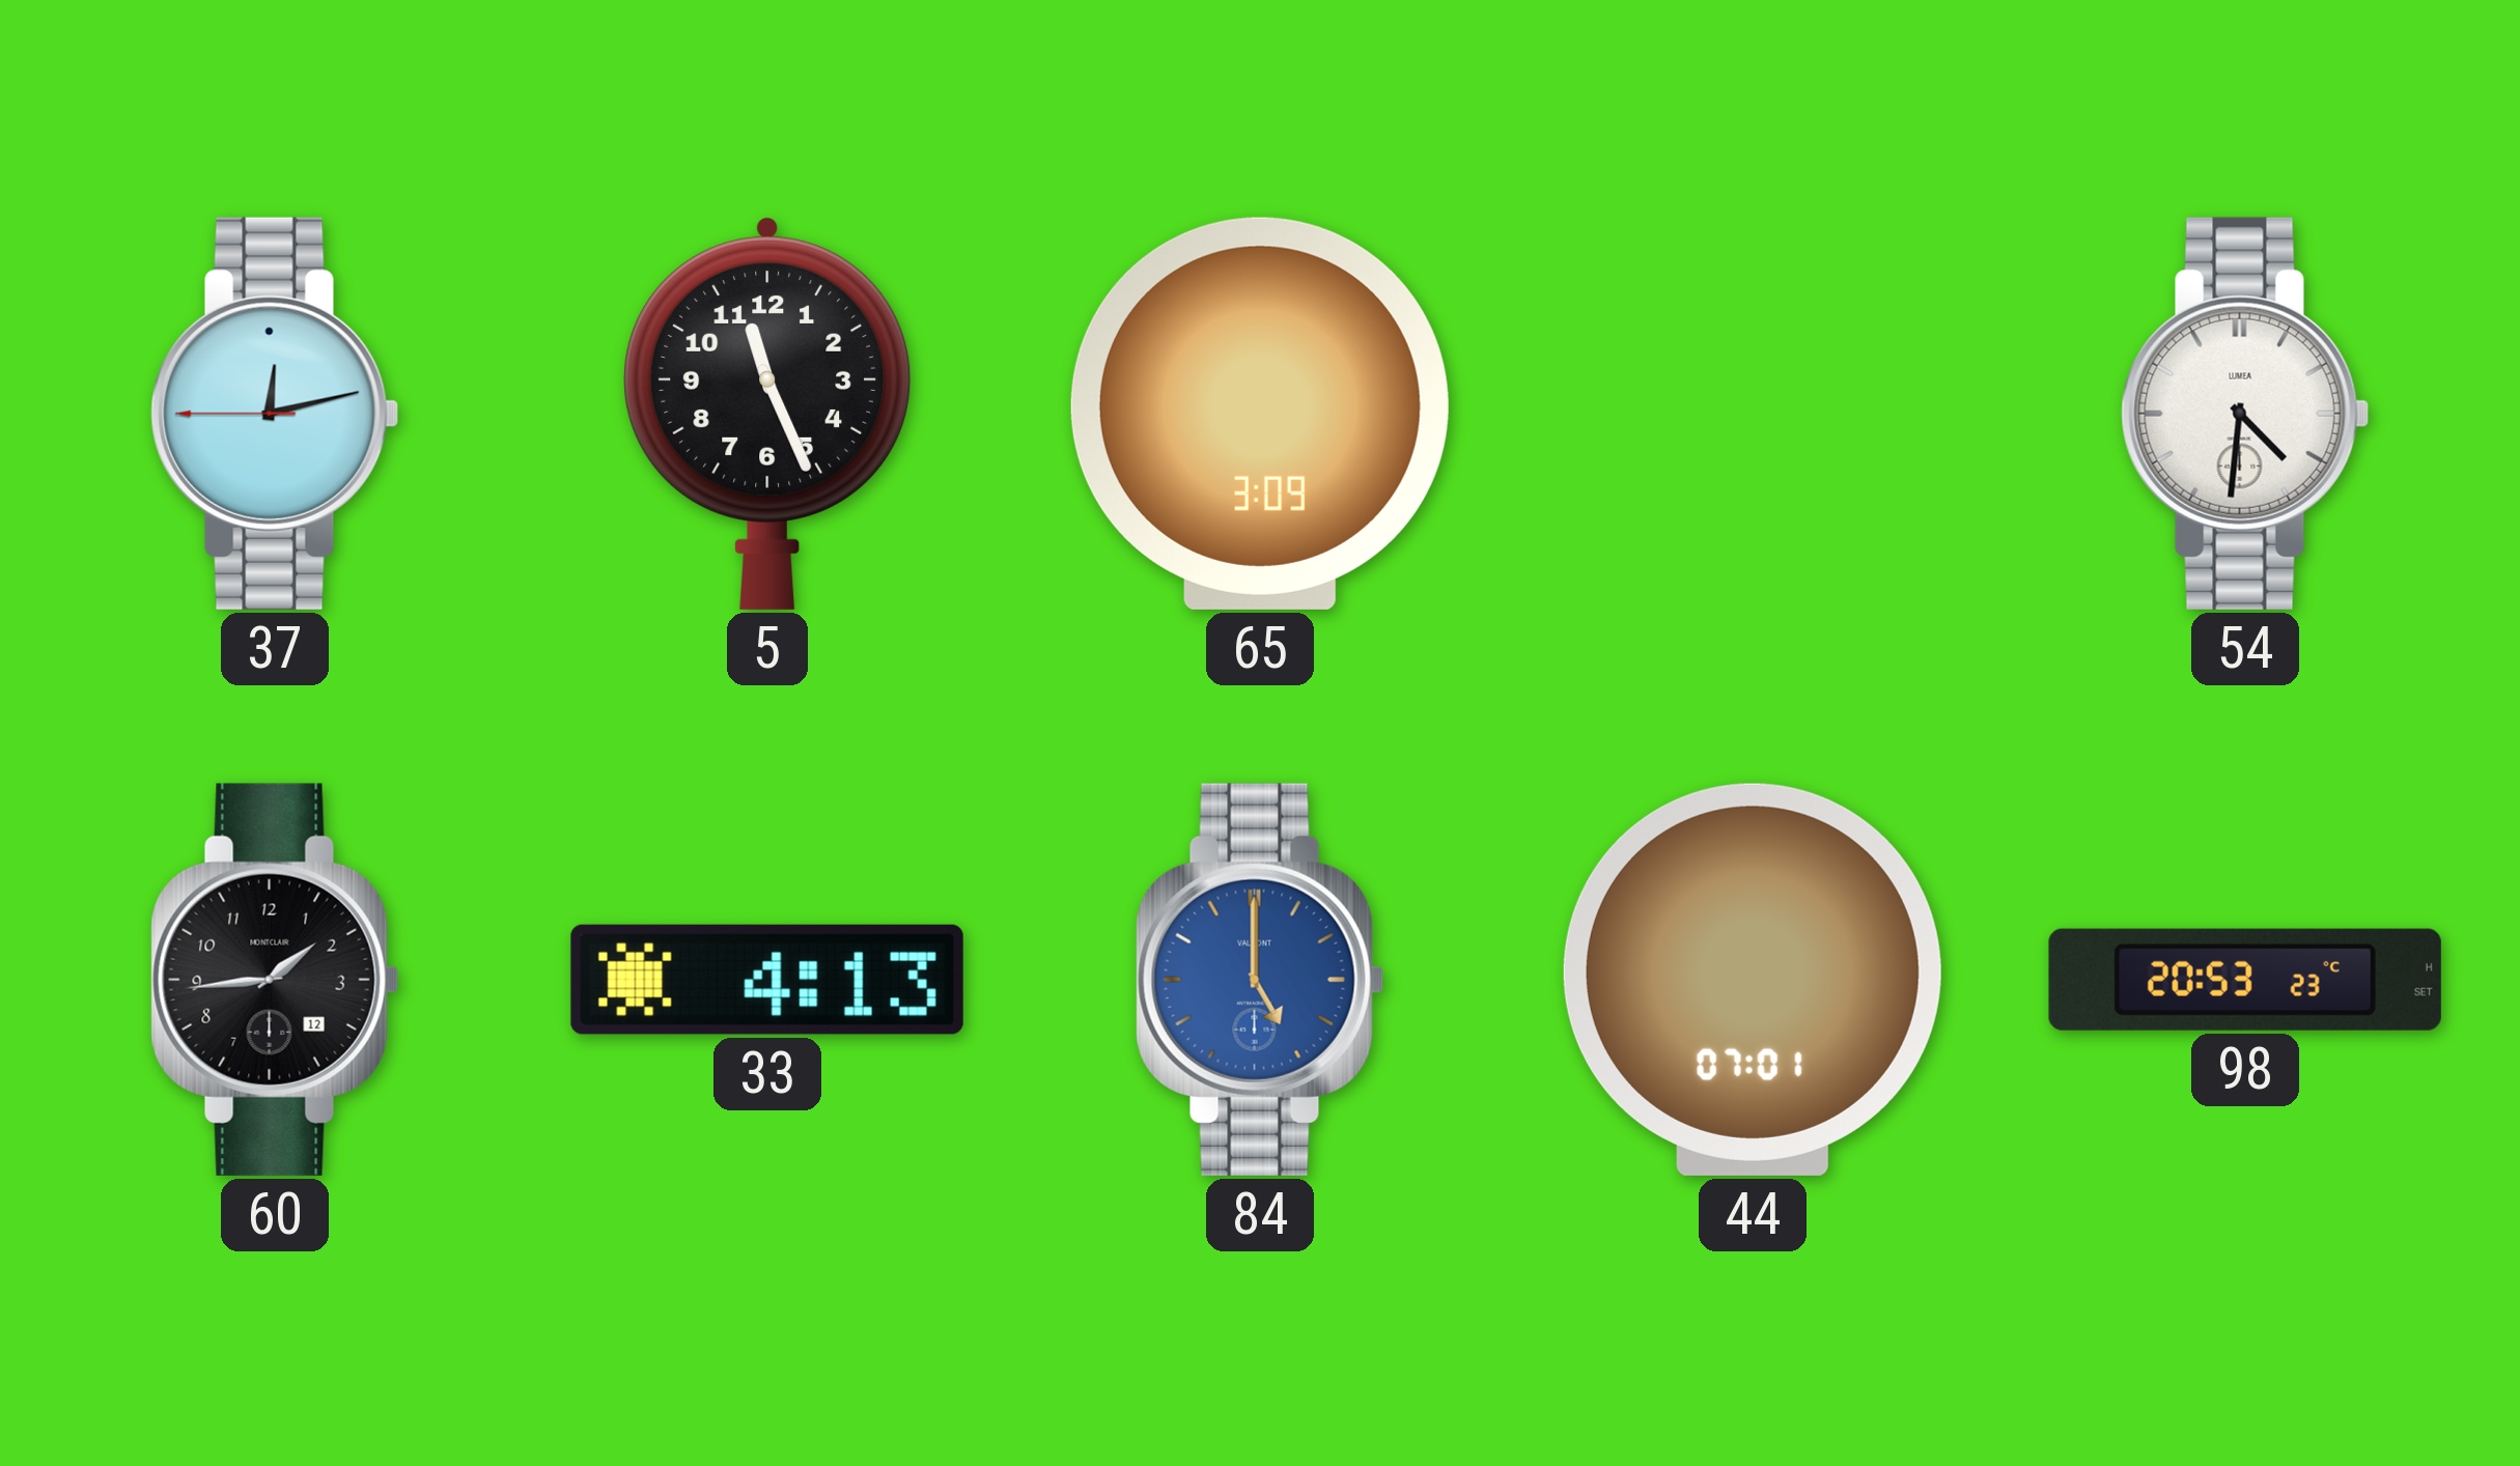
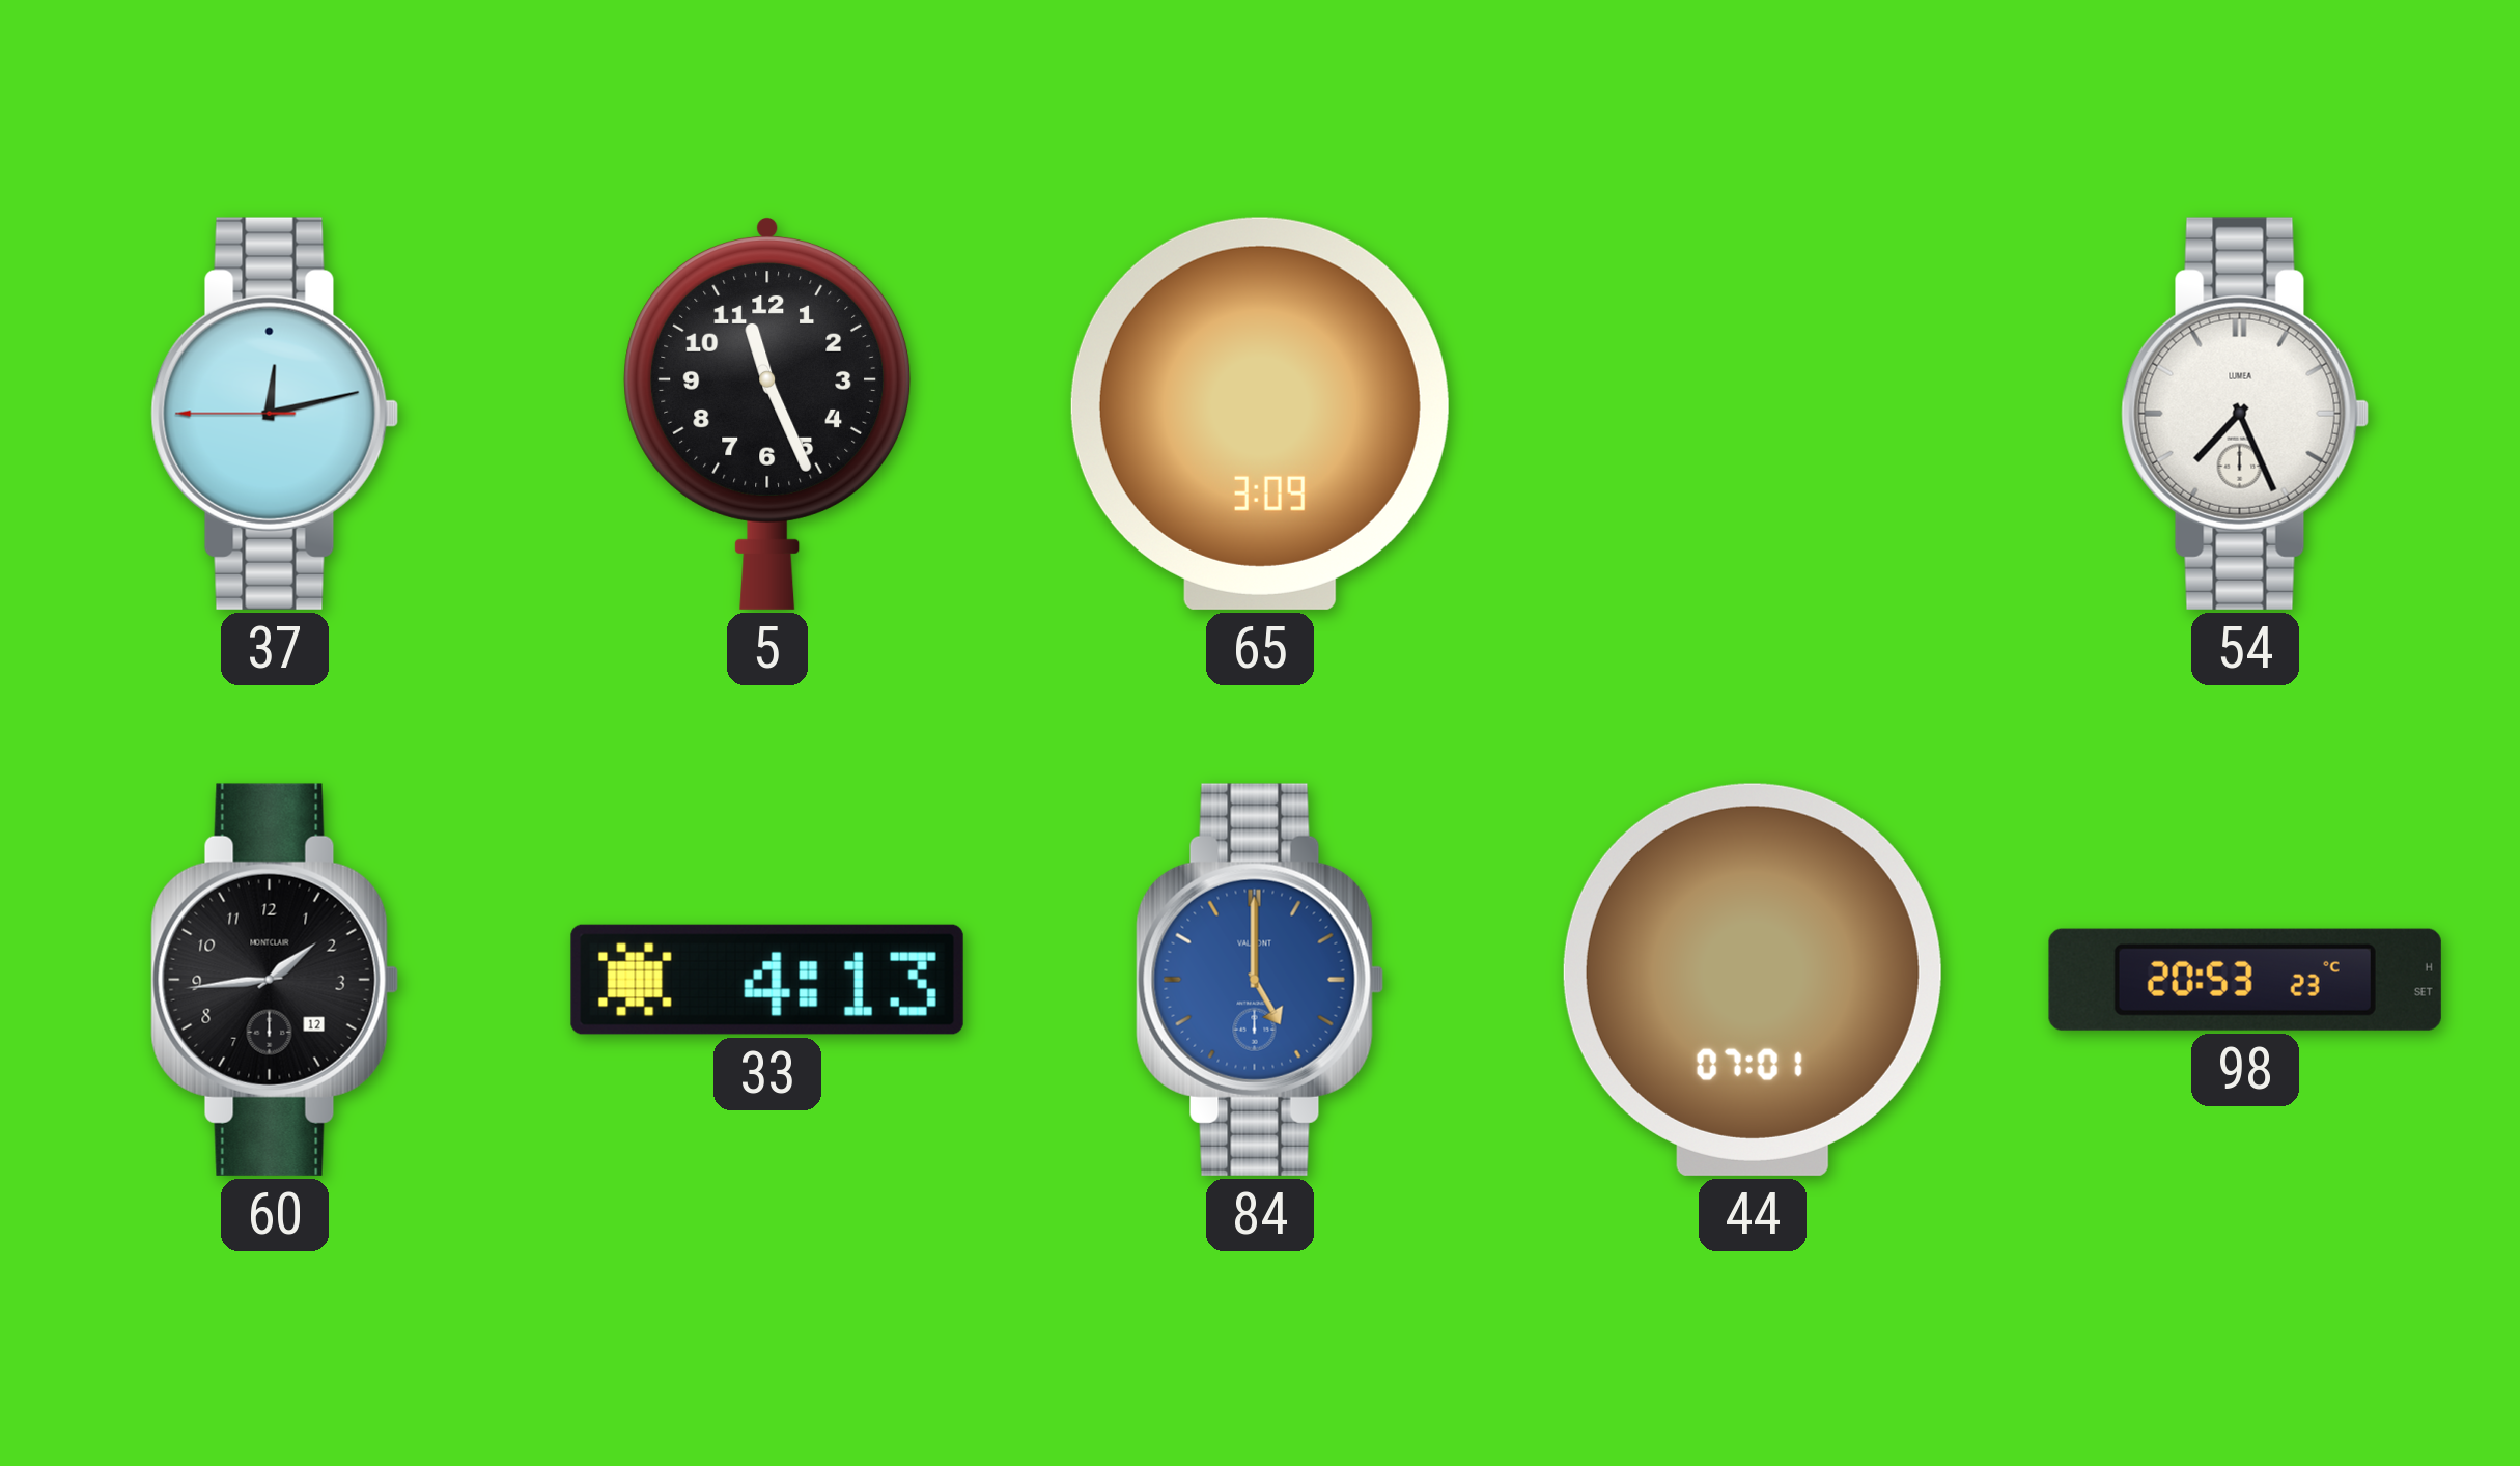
54: 4:31 -> 7:26
